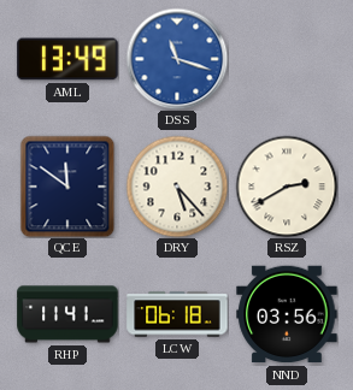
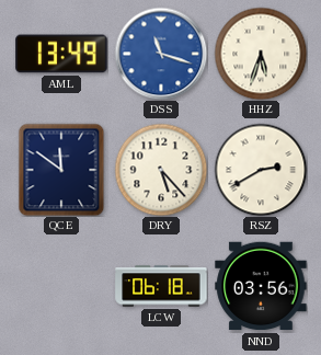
HHZ: none -> 5:33
RHP: 11:41 -> none
